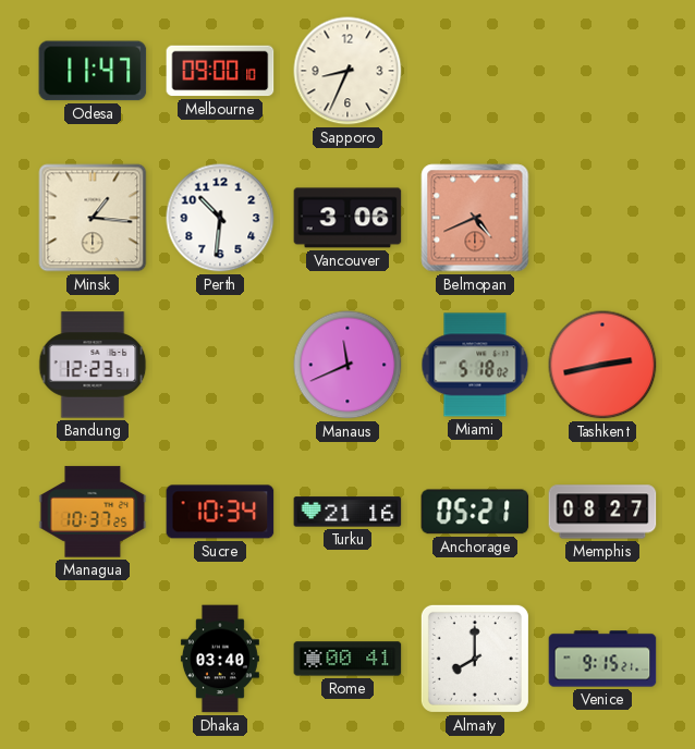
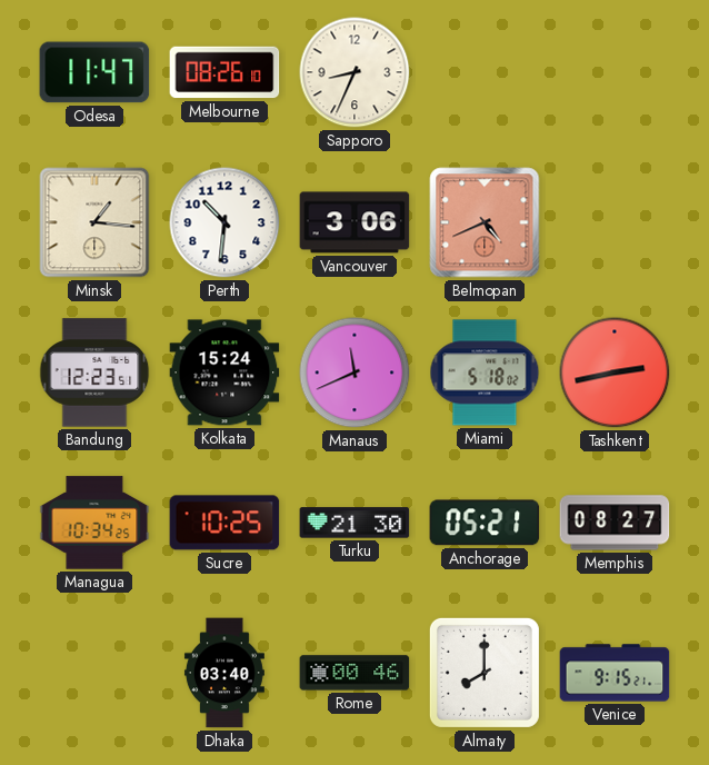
Melbourne: 09:00 -> 08:26
Kolkata: none -> 15:24
Managua: 10:37 -> 10:34
Sucre: 10:34 -> 10:25
Turku: 21:16 -> 21:30
Rome: 00:41 -> 00:46
